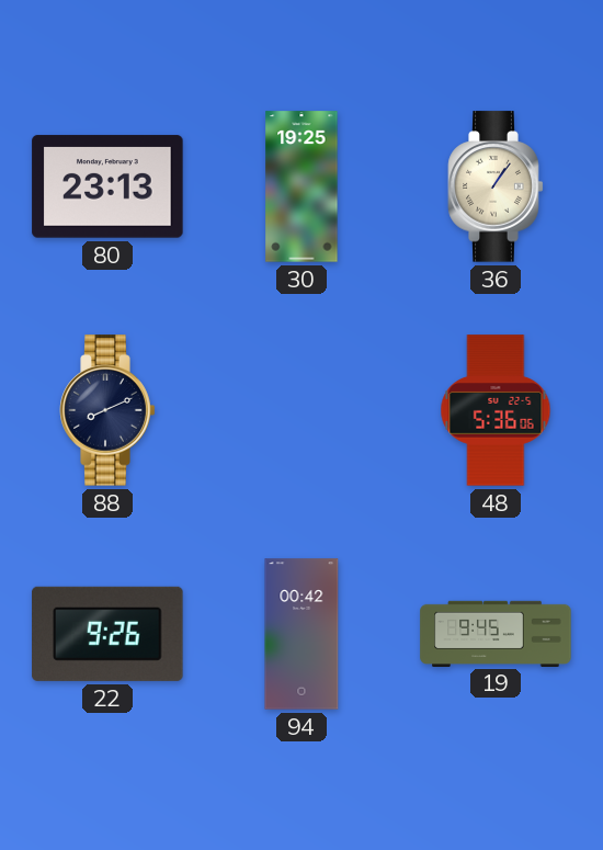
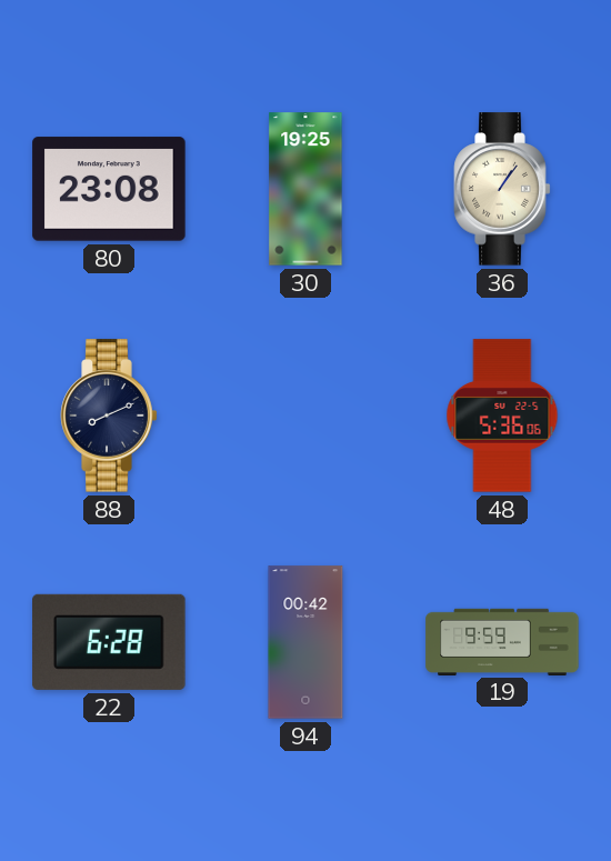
80: 23:13 -> 23:08
22: 9:26 -> 6:28
19: 9:45 -> 9:59
